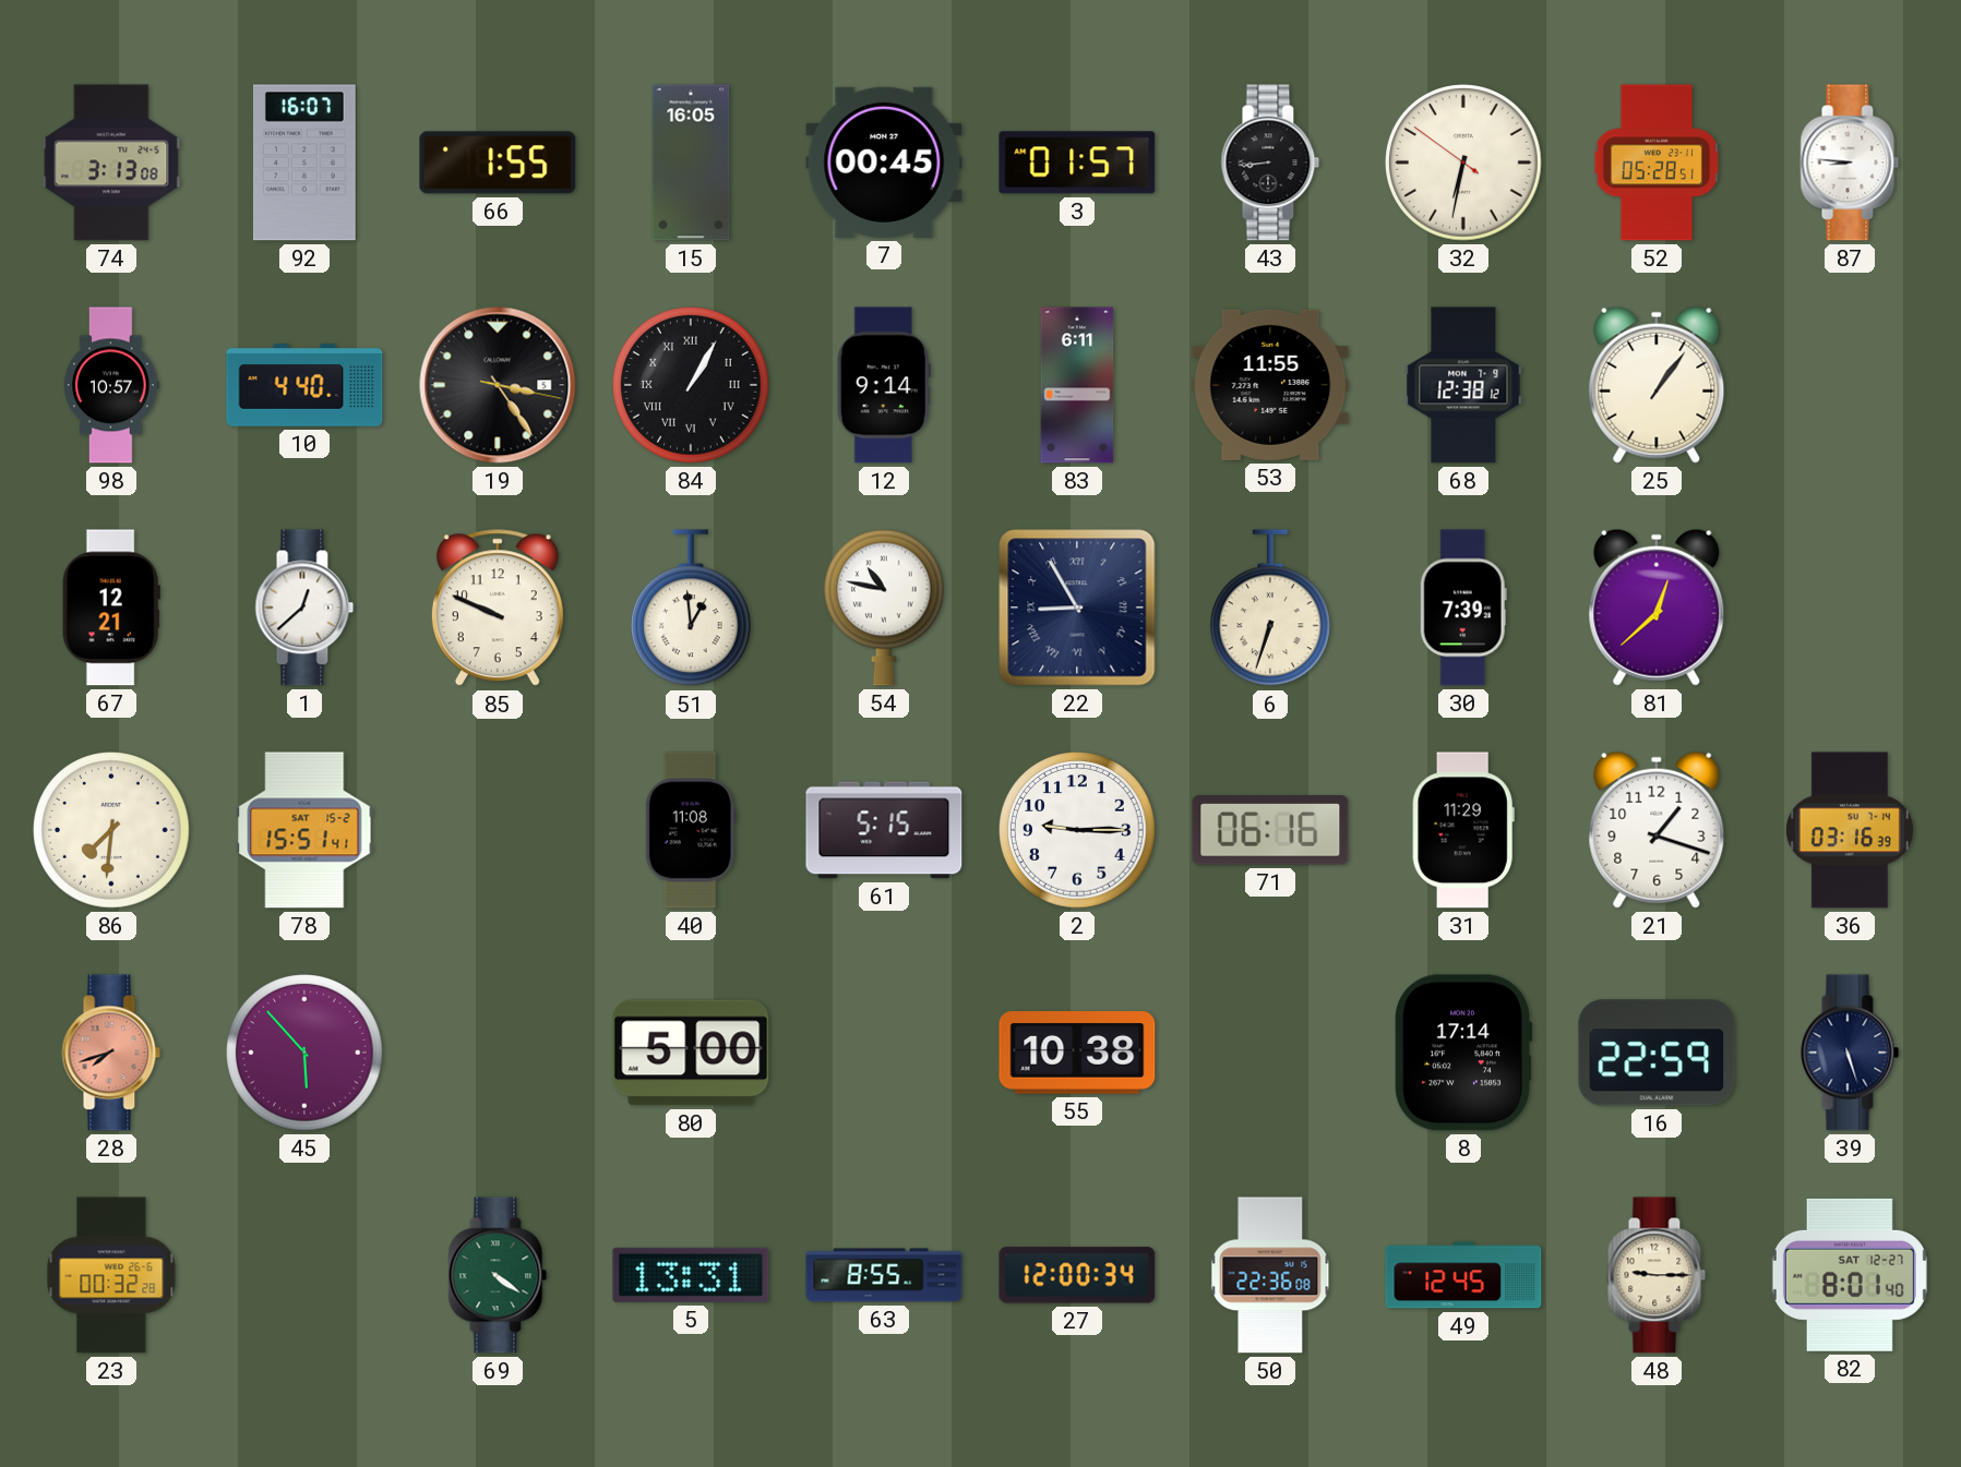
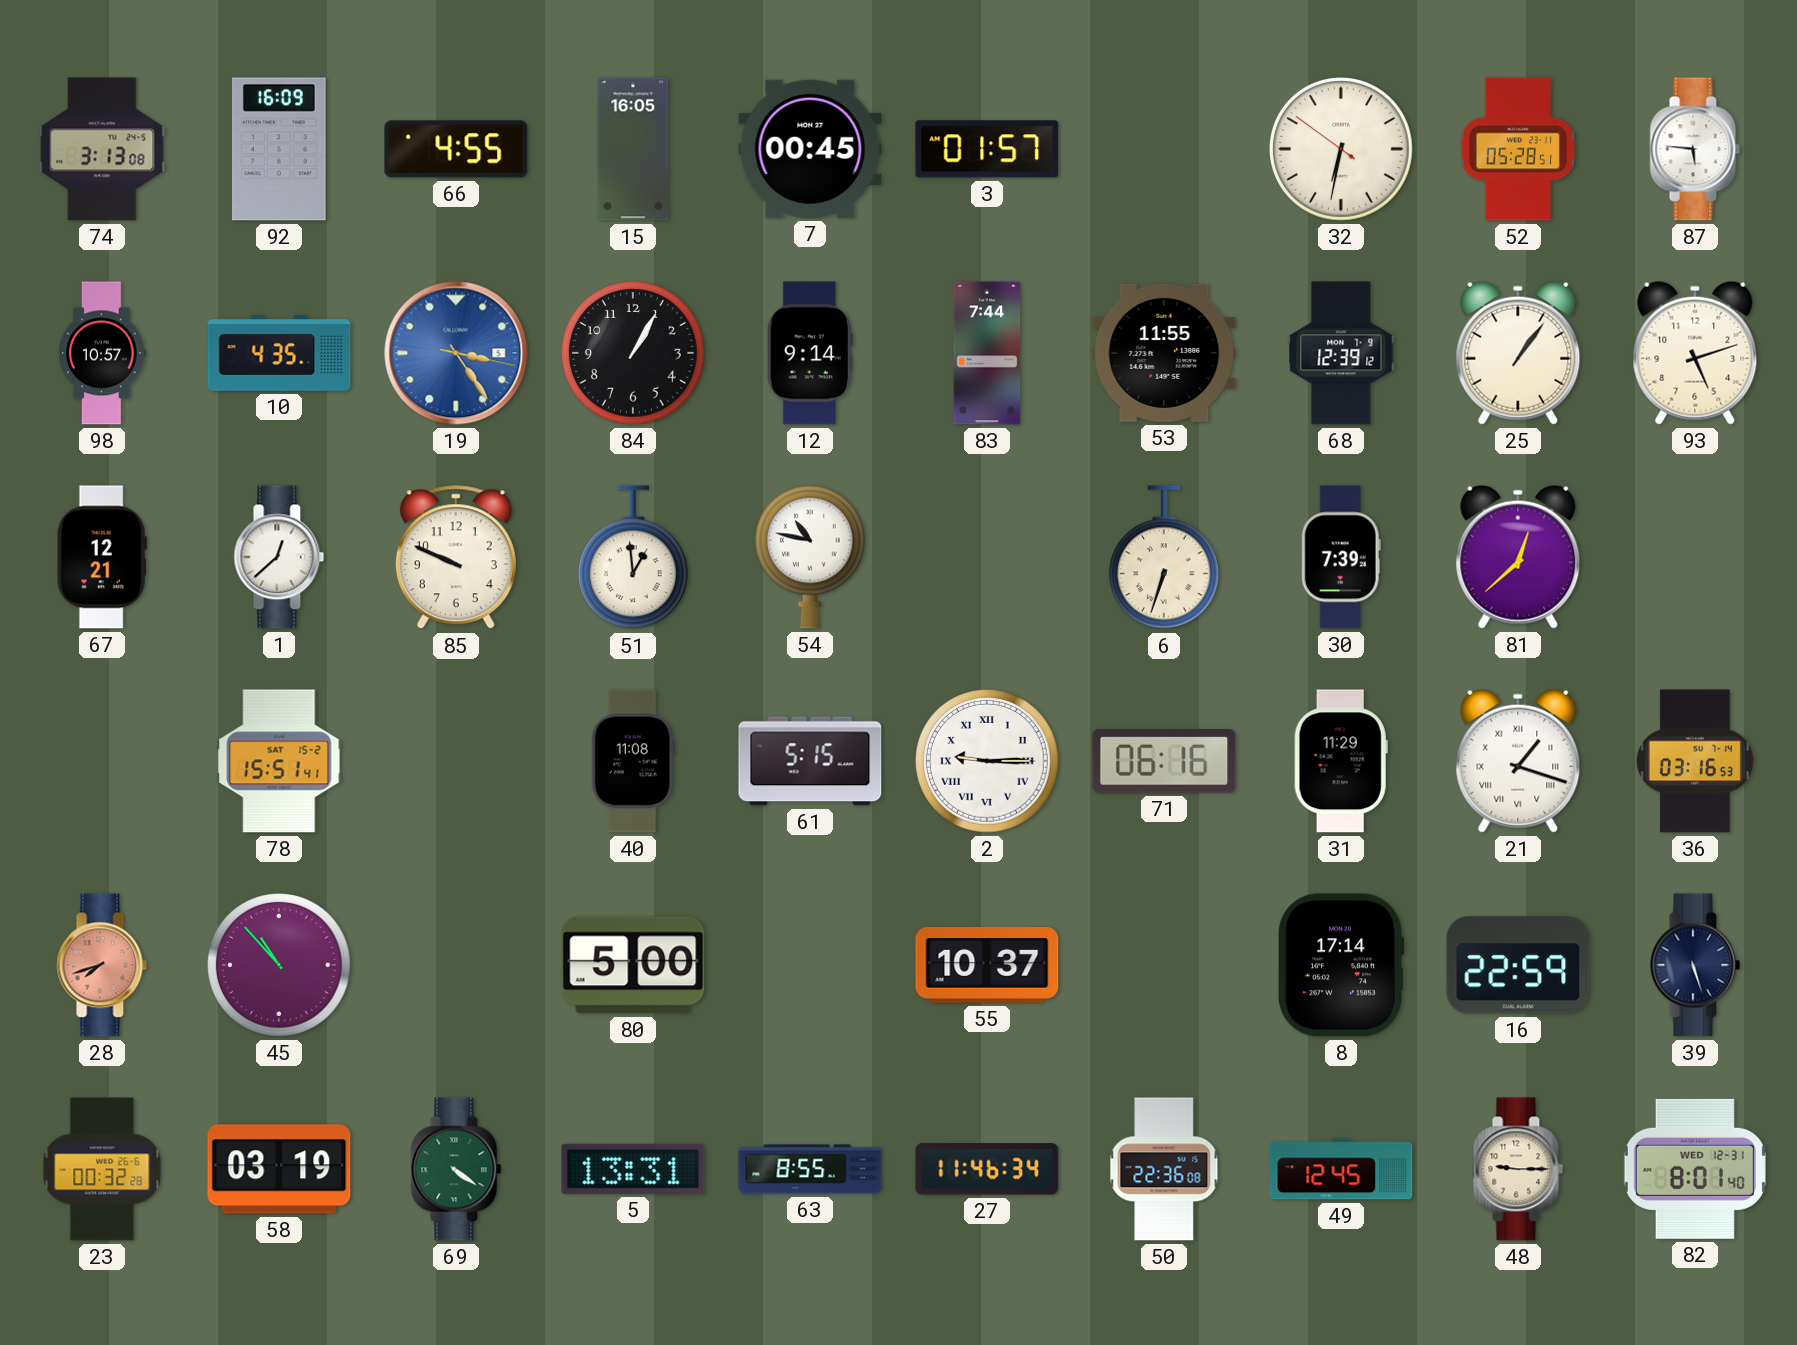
92: 16:07 -> 16:09
66: 1:55 -> 4:55
43: 8:44 -> none
87: 8:46 -> 5:46
10: 4:40 -> 4:35
19 dial: black -> blue
84 numerals: Roman -> Arabic
83: 6:11 -> 7:44
68: 12:38 -> 12:39
93: none -> 5:12
22: 8:55 -> none
86: 7:31 -> none
2 numerals: Arabic -> Roman
21 numerals: Arabic -> Roman
36: 03:16:39 -> 03:16:53
45: 5:53 -> 10:53
55: 10:38 -> 10:37
58: none -> 03:19
27: 12:00 -> 11:46
82 date: SAT 12-27 -> WED 12-31
